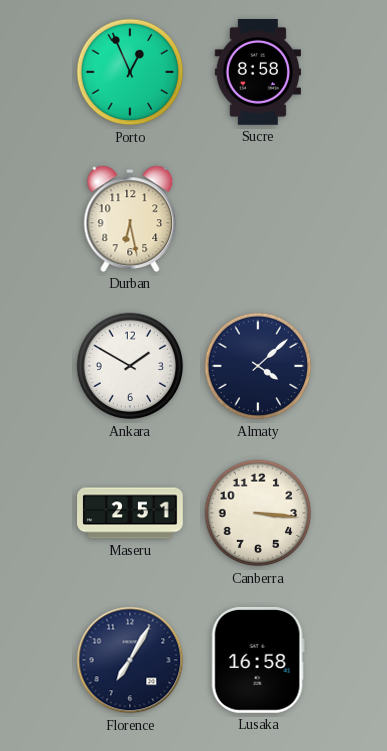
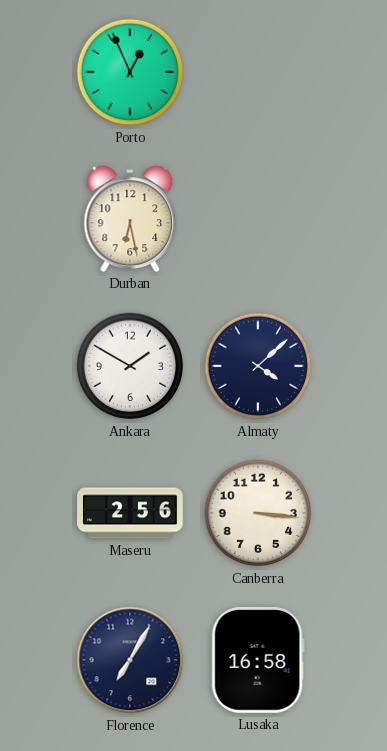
Sucre: 8:58 -> none
Maseru: 2:51 -> 2:56
